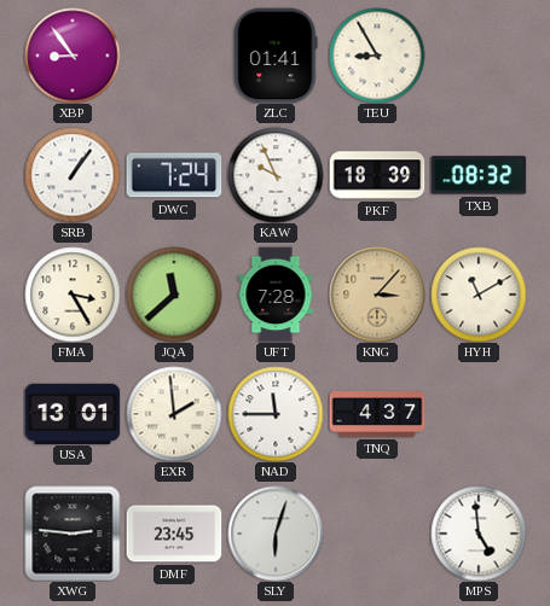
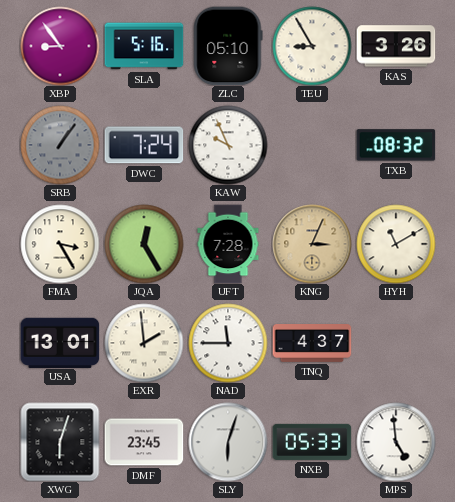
SLA: none -> 5:16
ZLC: 01:41 -> 05:10
KAS: none -> 3:26
SRB dial: white -> grey
PKF: 18:39 -> none
JQA: 11:38 -> 12:25
KNG: 3:07 -> 3:04
XWG: 2:46 -> 6:03
NXB: none -> 05:33
